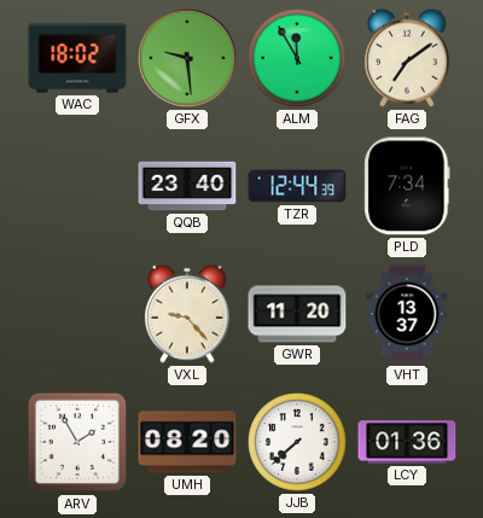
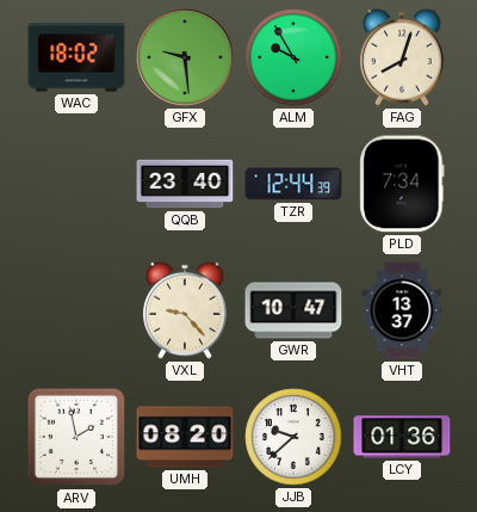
ALM: 11:55 -> 9:55
FAG: 7:09 -> 8:03
GWR: 11:20 -> 10:47
ARV: 1:55 -> 1:58
JJB: 7:38 -> 9:38
